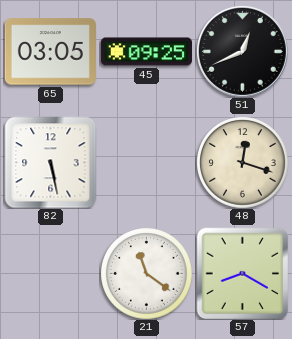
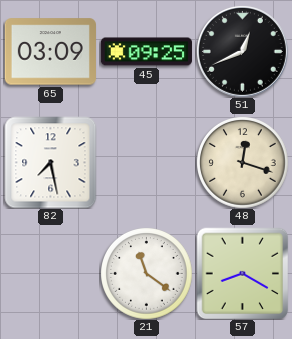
65: 03:05 -> 03:09
82: 5:28 -> 7:28
